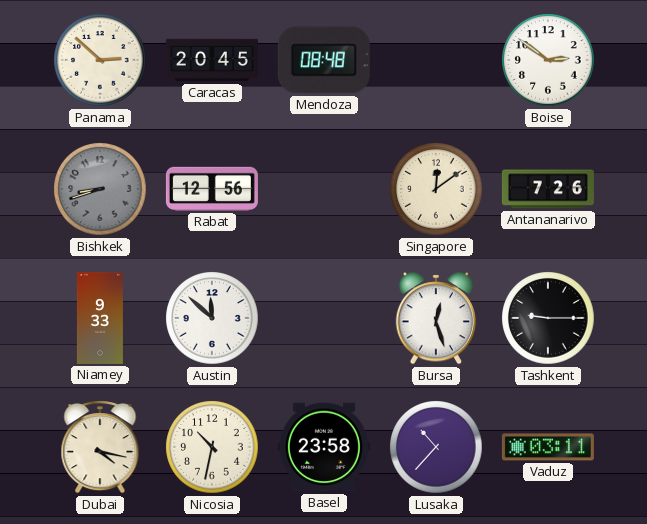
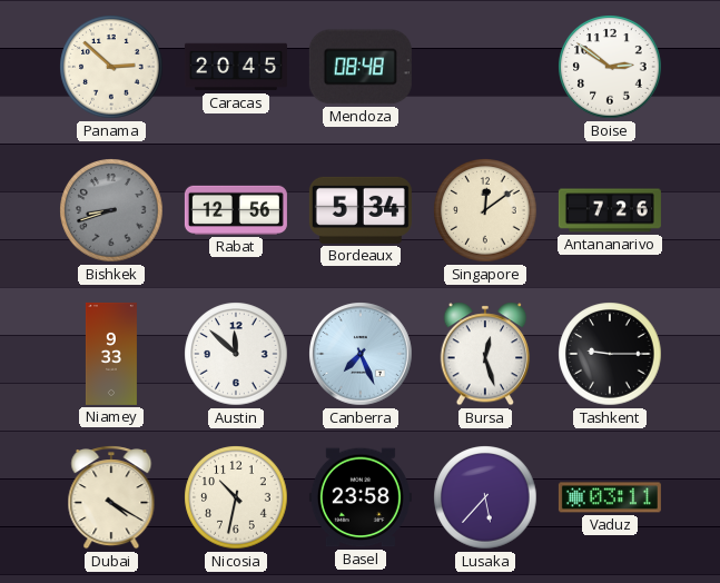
Bordeaux: none -> 5:34
Canberra: none -> 7:26
Dubai: 4:17 -> 4:20
Lusaka: 10:37 -> 5:37
